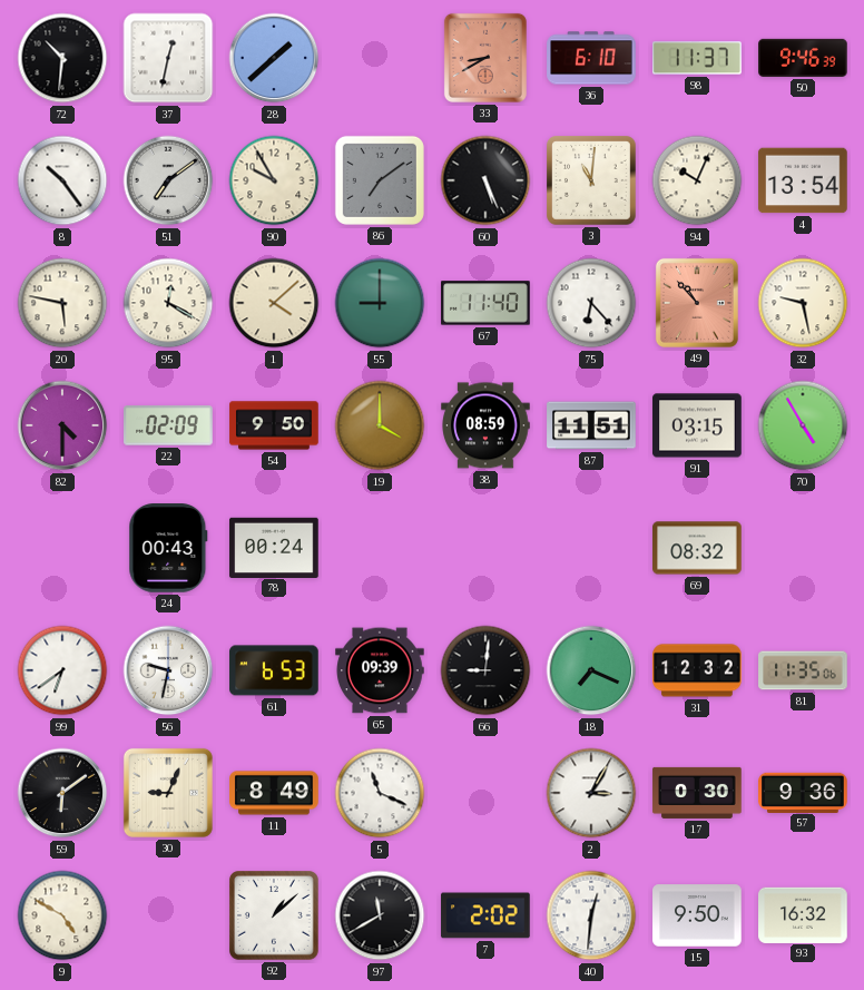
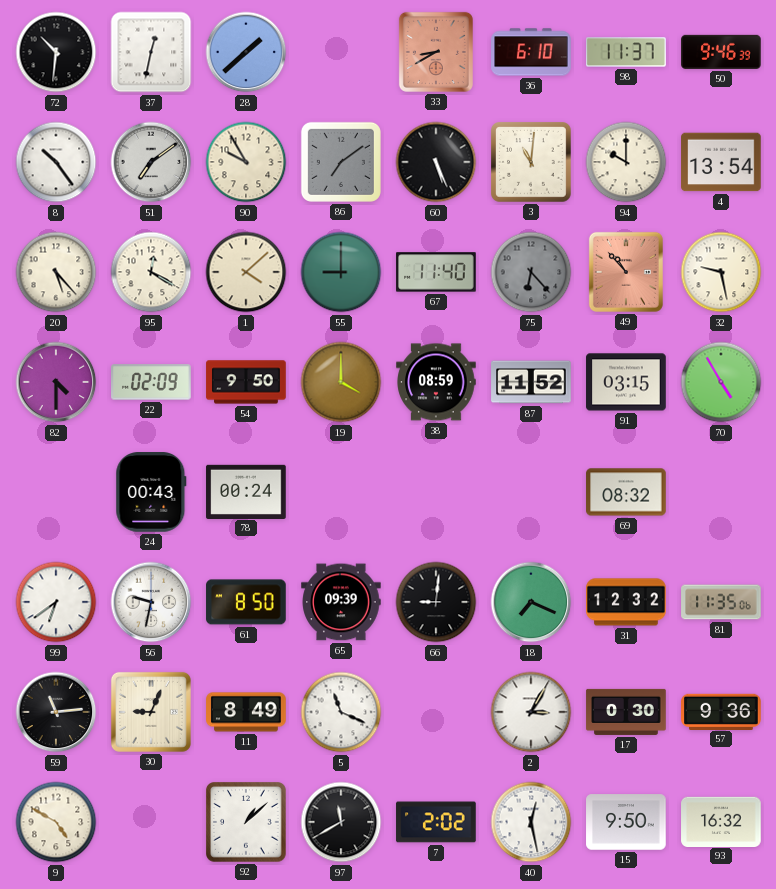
94: 10:04 -> 10:00
20: 5:47 -> 5:23
75 dial: white -> grey
87: 11:51 -> 11:52
61: 6:53 -> 8:50
59: 6:09 -> 11:14
40: 12:31 -> 12:28
